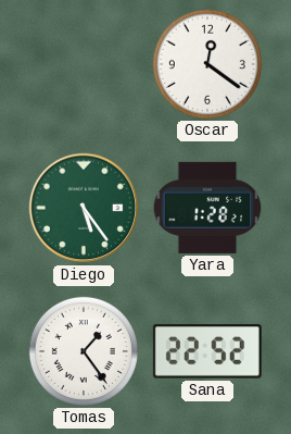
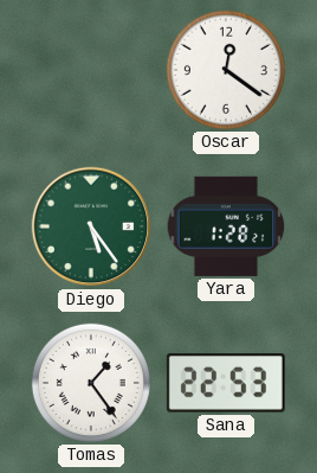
Sana: 22:52 -> 22:53
